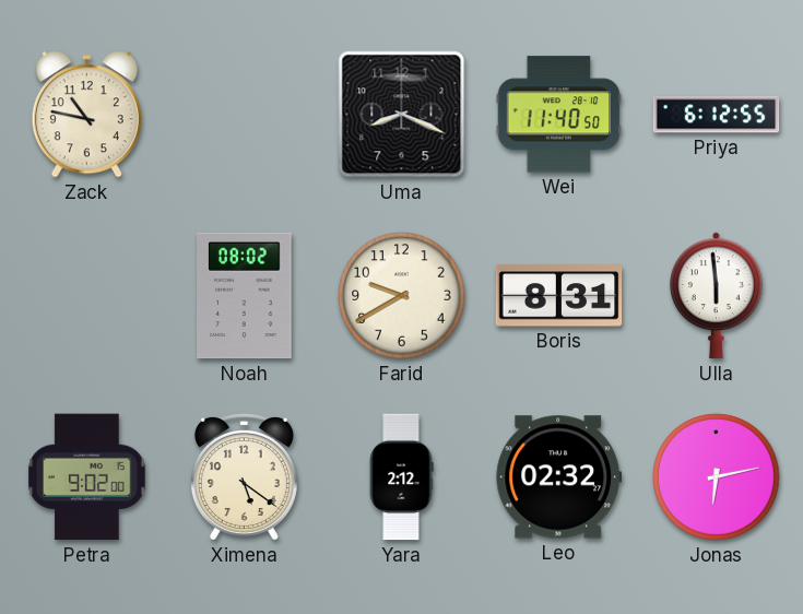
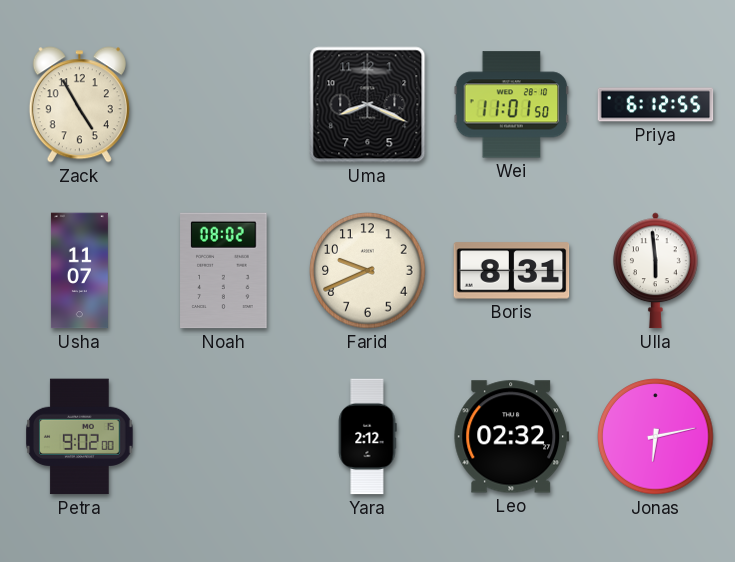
Zack: 10:47 -> 4:55
Wei: 11:40 -> 11:01
Usha: none -> 11:07
Farid: 9:40 -> 9:41
Ximena: 5:21 -> none
